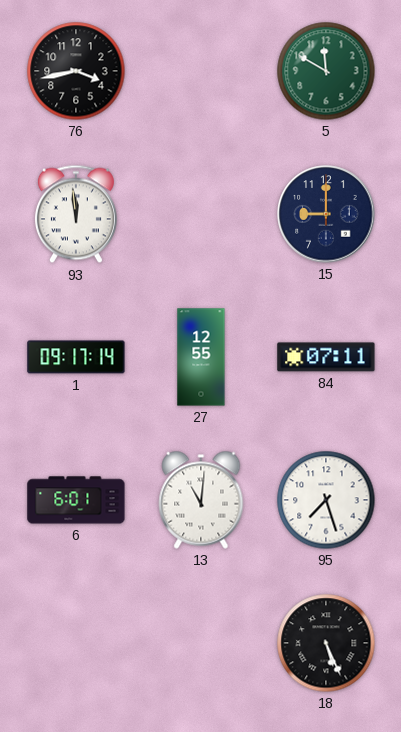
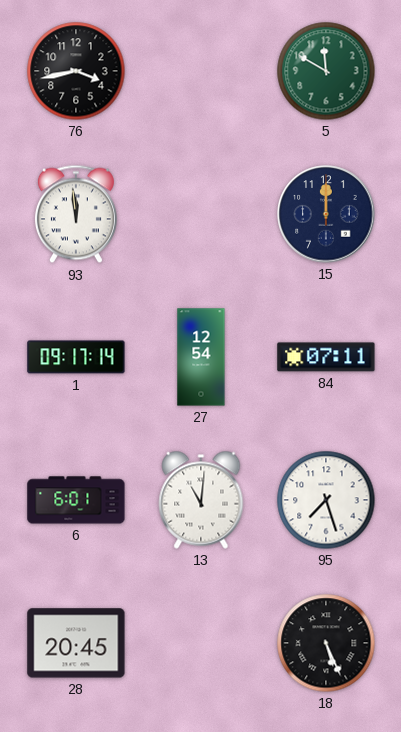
15: 9:00 -> 12:00
27: 12:55 -> 12:54
28: none -> 20:45
